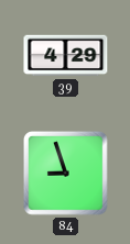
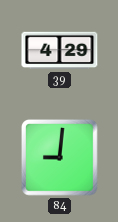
84: 8:57 -> 9:01
